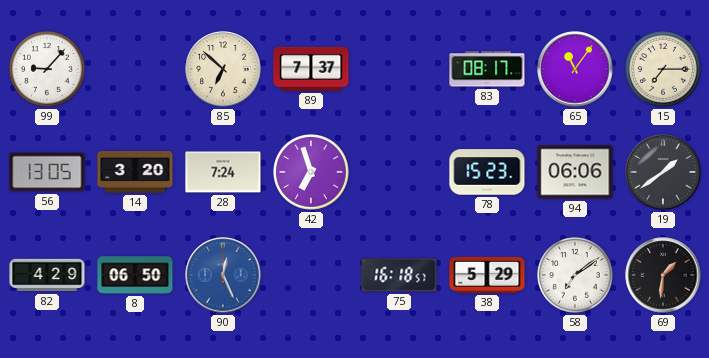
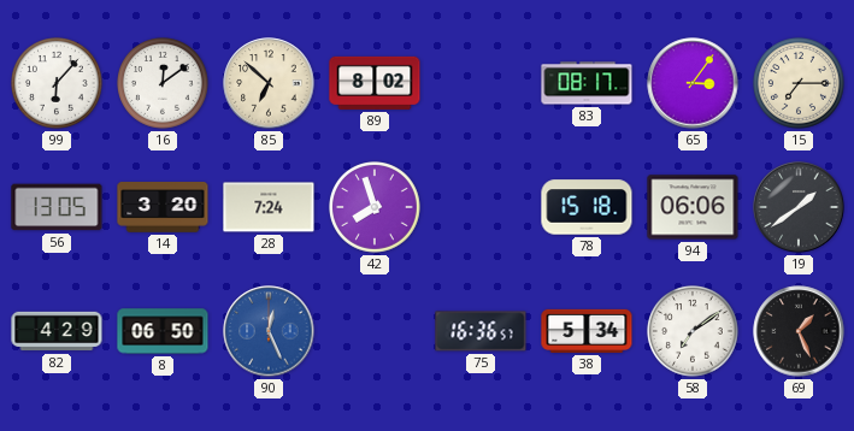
99: 9:07 -> 6:07
16: none -> 12:09
89: 7:37 -> 8:02
65: 11:06 -> 3:06
42: 6:57 -> 7:57
78: 15:23 -> 15:18
75: 16:18 -> 16:36
38: 5:29 -> 5:34
69: 1:31 -> 1:26
